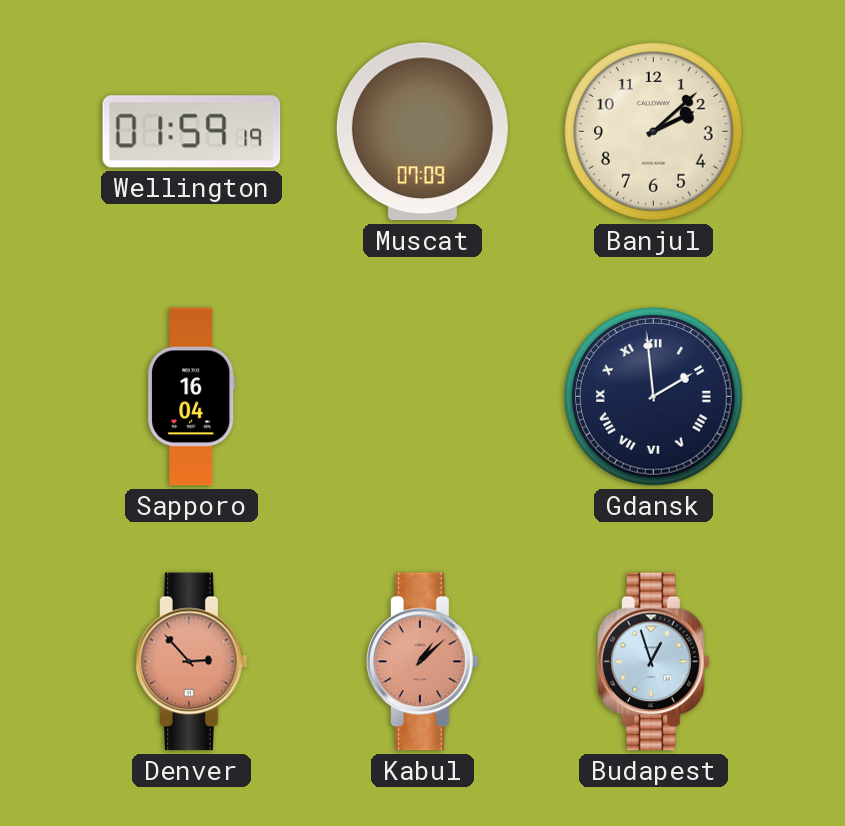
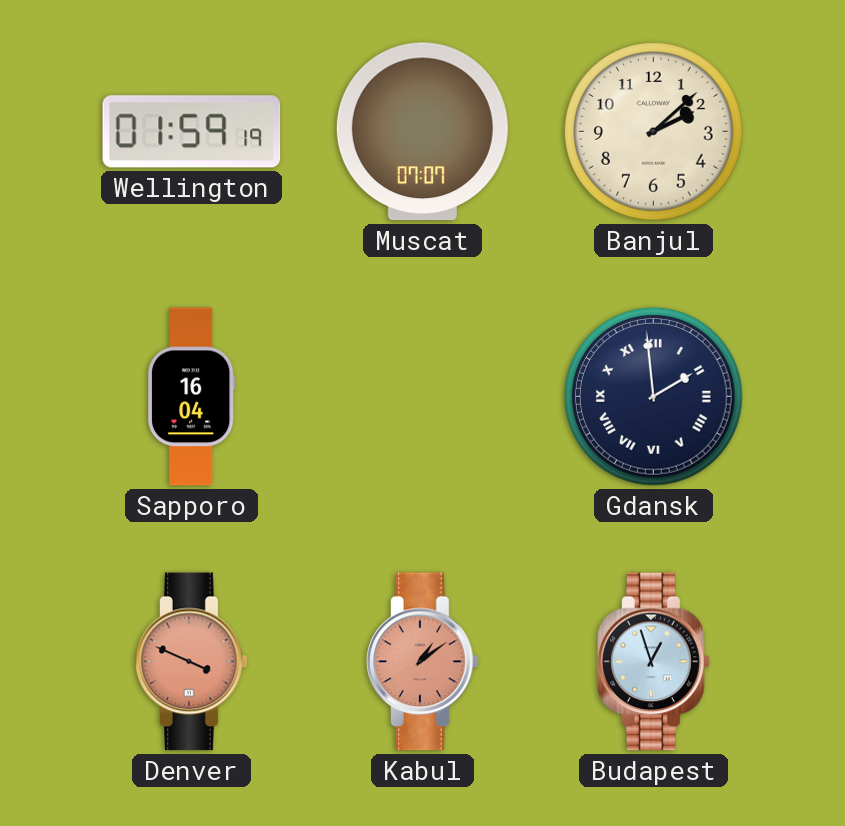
Muscat: 07:09 -> 07:07
Denver: 2:53 -> 3:49
Kabul: 1:08 -> 1:09
